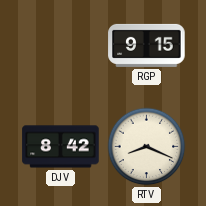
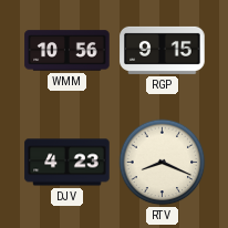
WMM: none -> 10:56
DJV: 8:42 -> 4:23
